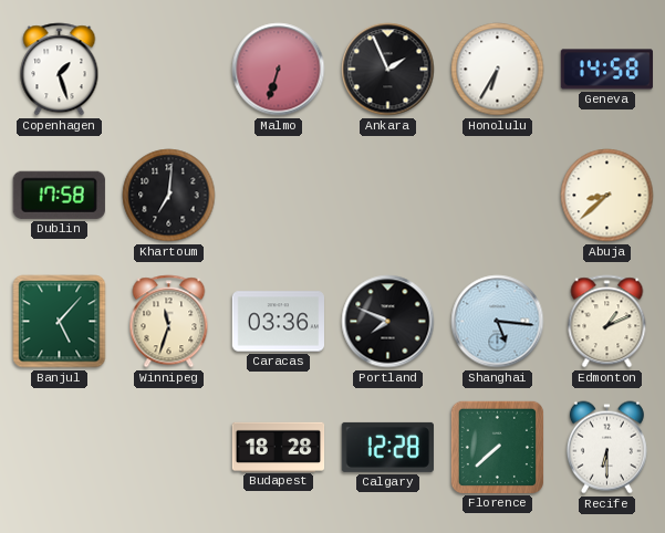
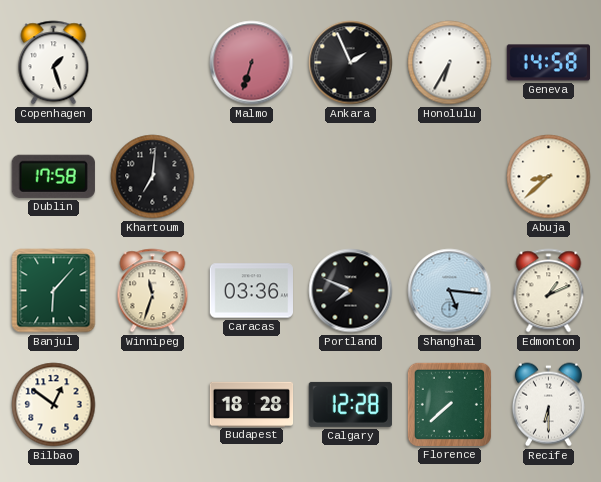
Banjul: 5:07 -> 6:07
Bilbao: none -> 12:51
